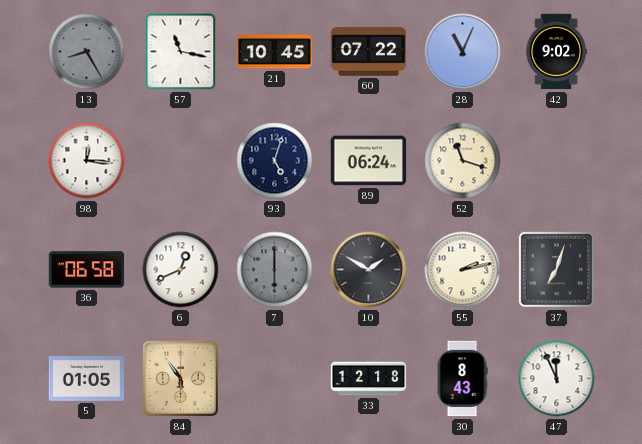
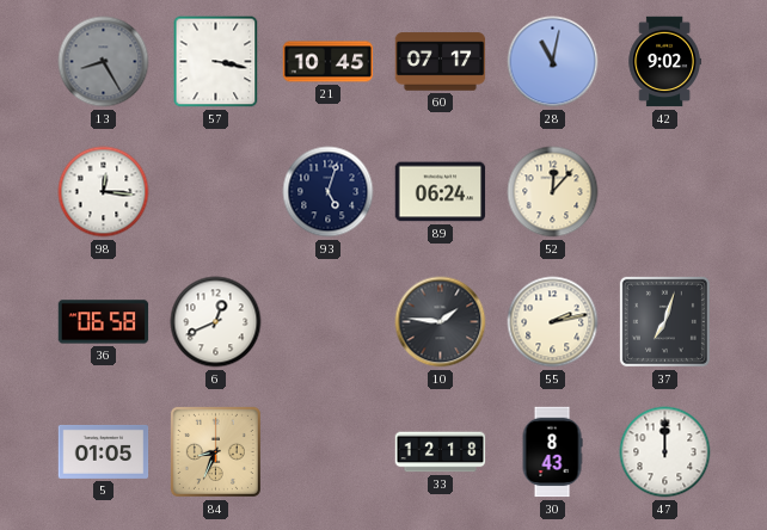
57: 11:17 -> 3:17
60: 07:22 -> 07:17
28: 11:04 -> 11:02
52: 11:18 -> 12:07
7: 6:00 -> none
10: 1:50 -> 1:46
84: 5:54 -> 8:34
47: 11:56 -> 12:00
